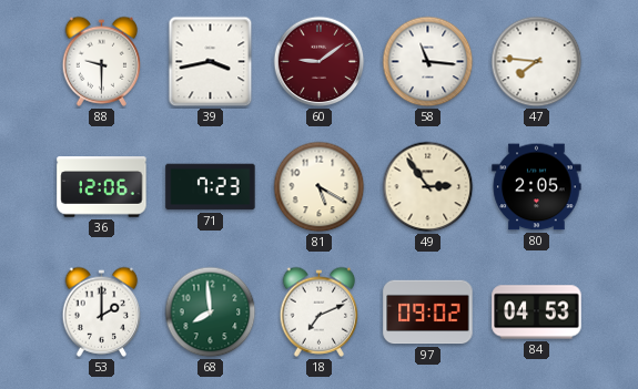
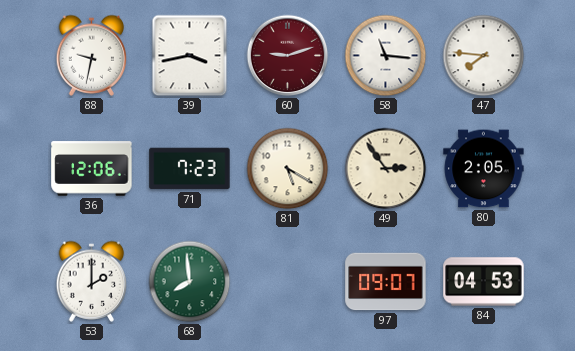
88: 9:30 -> 9:32
60: 9:09 -> 9:12
18: 7:11 -> none
97: 09:02 -> 09:07
